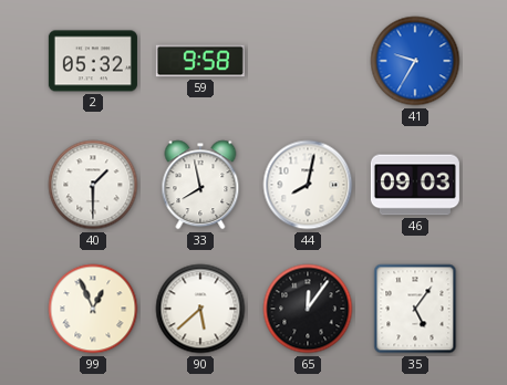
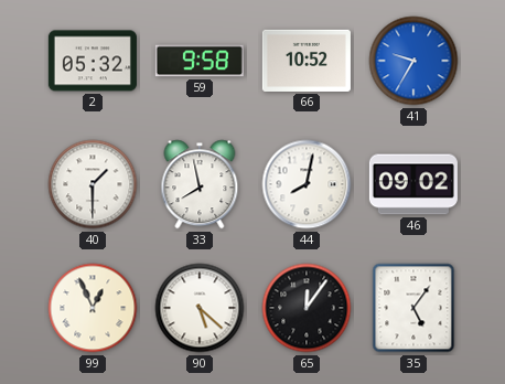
66: none -> 10:52
46: 09:03 -> 09:02
90: 5:38 -> 5:22
